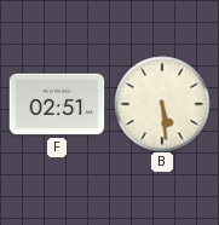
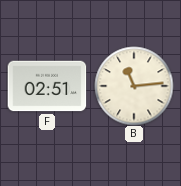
B: 5:29 -> 11:14
